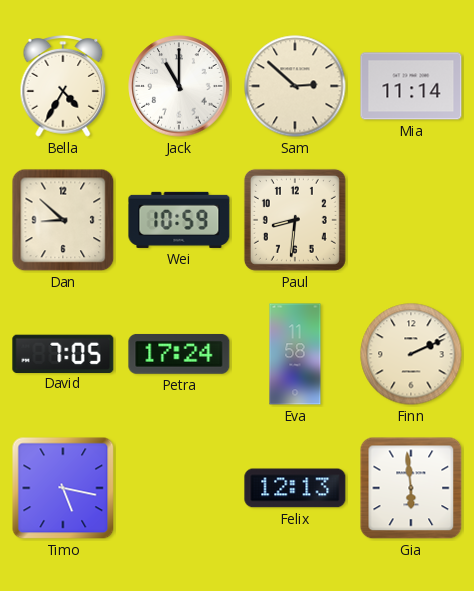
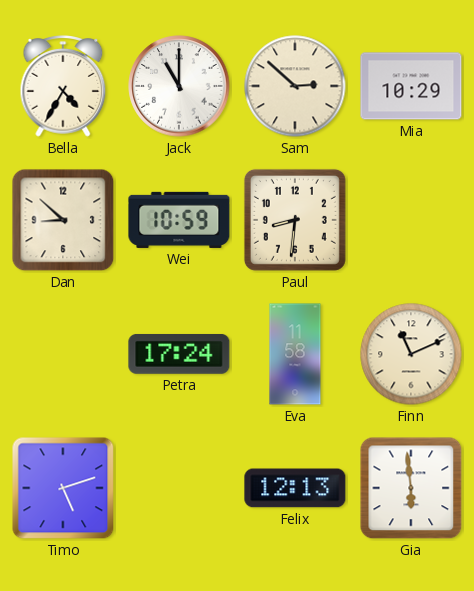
Mia: 11:14 -> 10:29
David: 7:05 -> none
Finn: 2:11 -> 11:11
Timo: 5:17 -> 5:12
